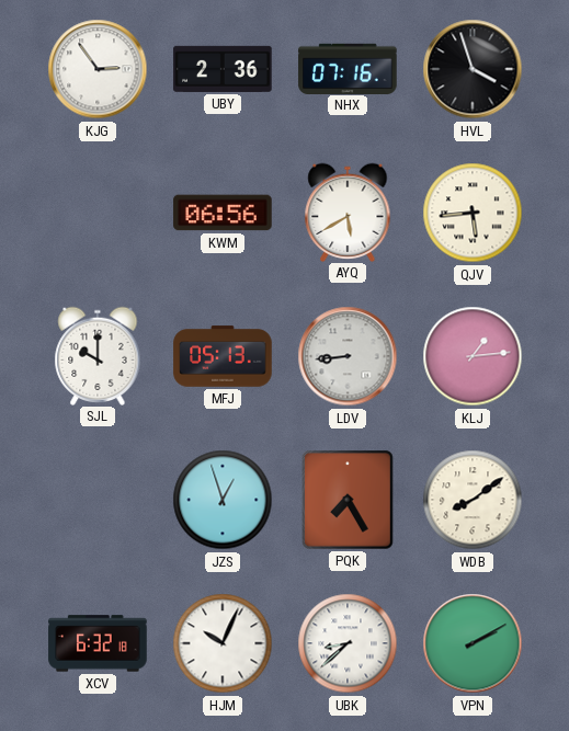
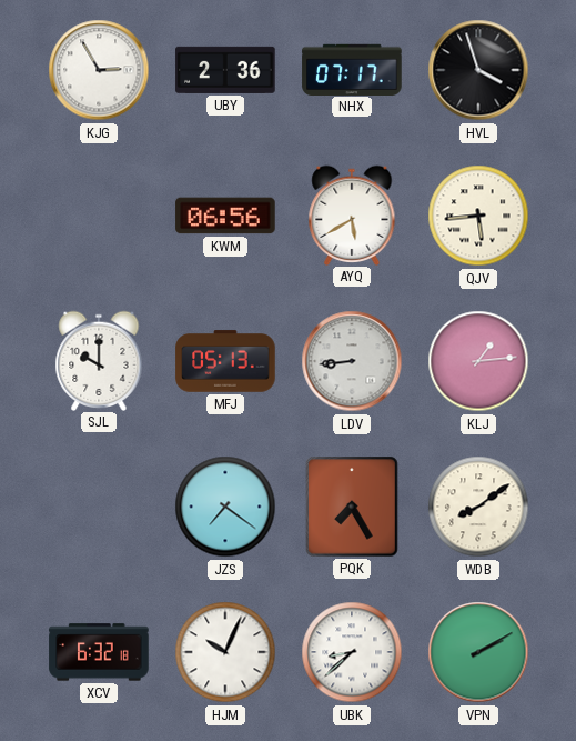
KJG: 2:54 -> 2:55
NHX: 07:16 -> 07:17
JZS: 12:57 -> 7:21
